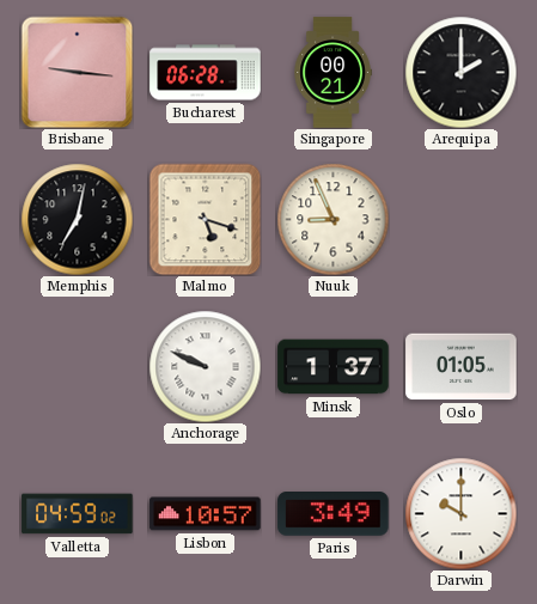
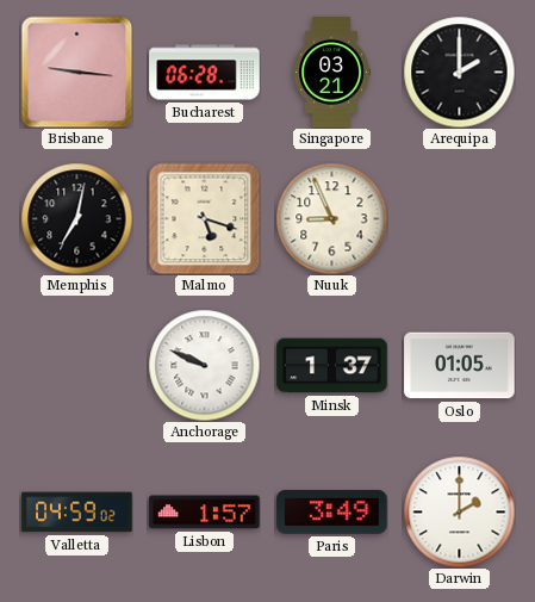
Singapore: 00:21 -> 03:21
Lisbon: 10:57 -> 1:57
Darwin: 10:00 -> 2:00
